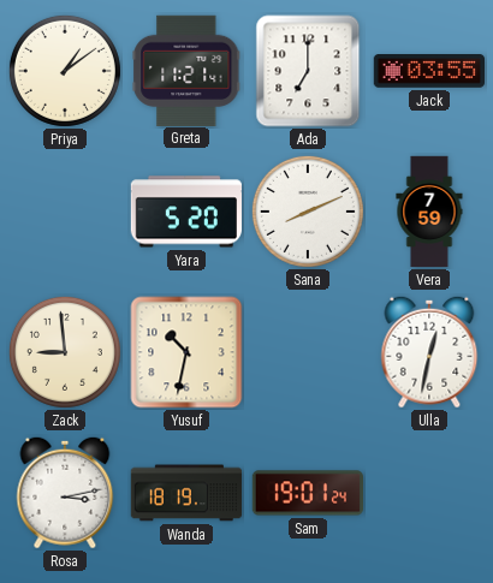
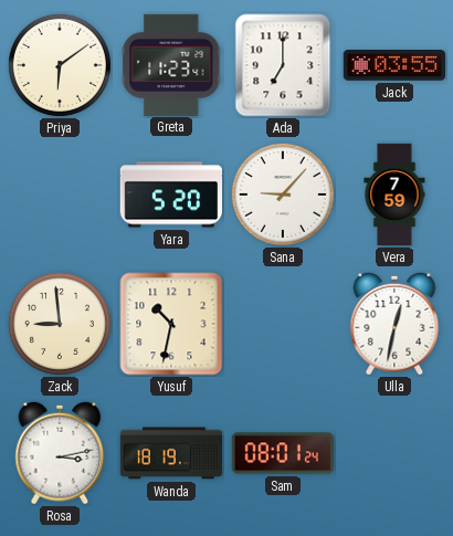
Priya: 1:09 -> 6:09
Greta: 11:21 -> 11:23
Sana: 8:11 -> 9:07
Sam: 19:01 -> 08:01
